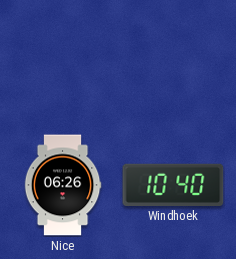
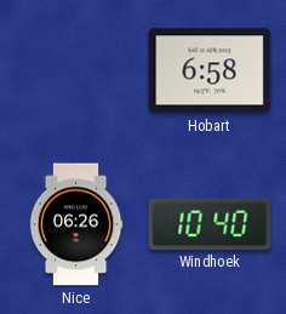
Hobart: none -> 6:58
